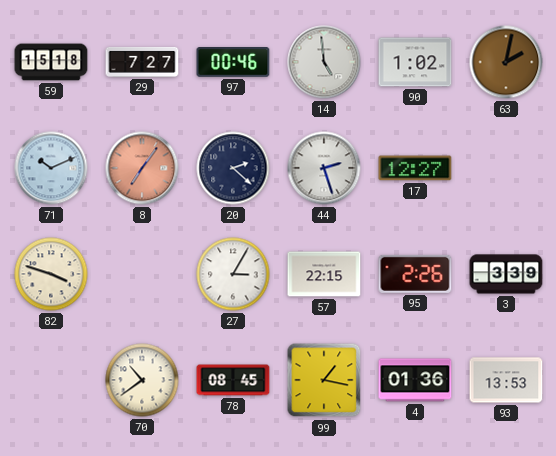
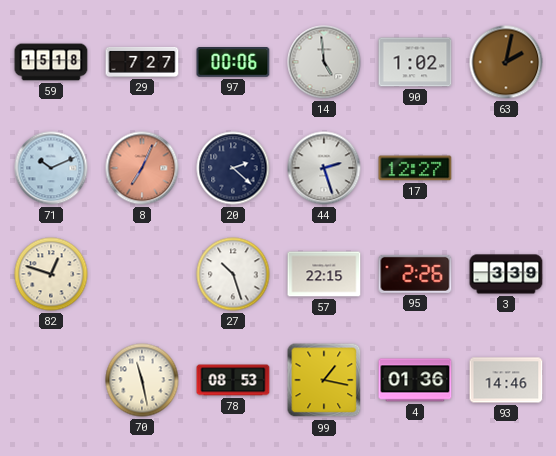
97: 00:46 -> 00:06
8: 7:06 -> 7:04
82: 3:48 -> 12:48
27: 3:05 -> 10:27
70: 10:39 -> 11:28
78: 08:45 -> 08:53
93: 13:53 -> 14:46
